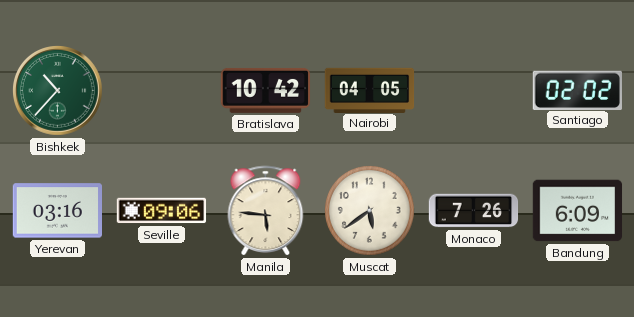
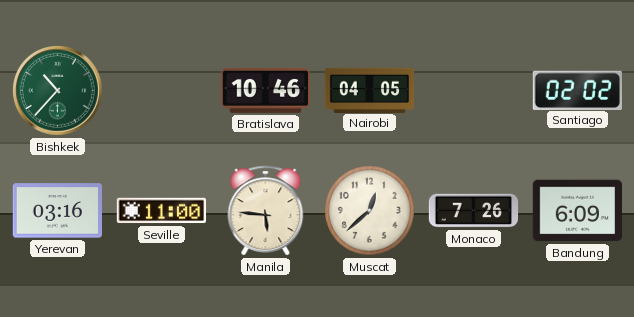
Bratislava: 10:42 -> 10:46
Seville: 09:06 -> 11:00
Muscat: 5:39 -> 12:38
